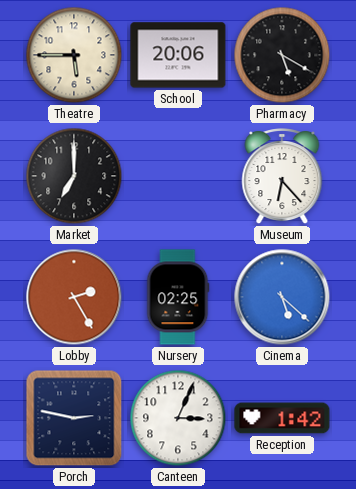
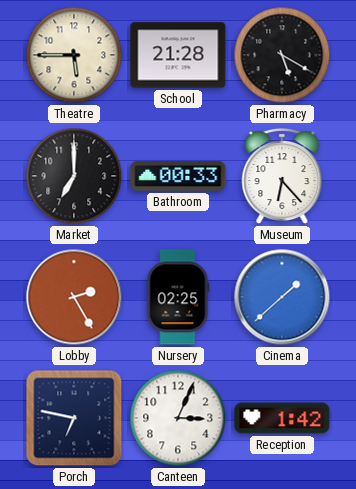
School: 20:06 -> 21:28
Bathroom: none -> 00:33
Cinema: 5:22 -> 1:38
Porch: 2:47 -> 6:47
